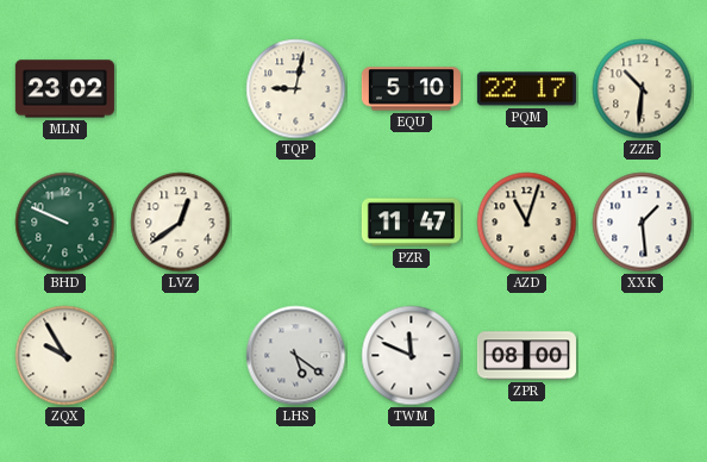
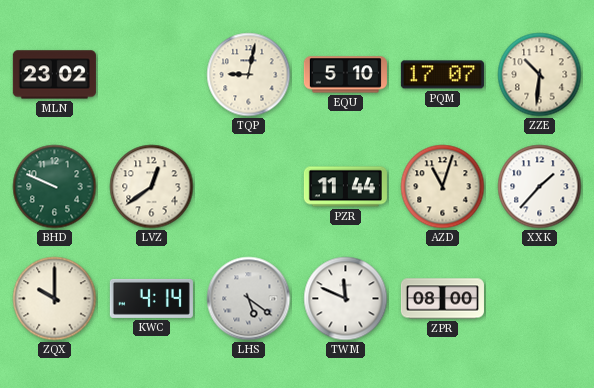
PQM: 22:17 -> 17:07
PZR: 11:47 -> 11:44
XXK: 1:29 -> 1:37
ZQX: 9:55 -> 10:00
KWC: none -> 4:14
